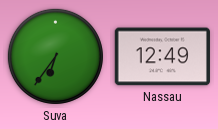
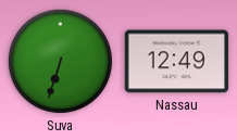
Suva: 6:36 -> 6:33
